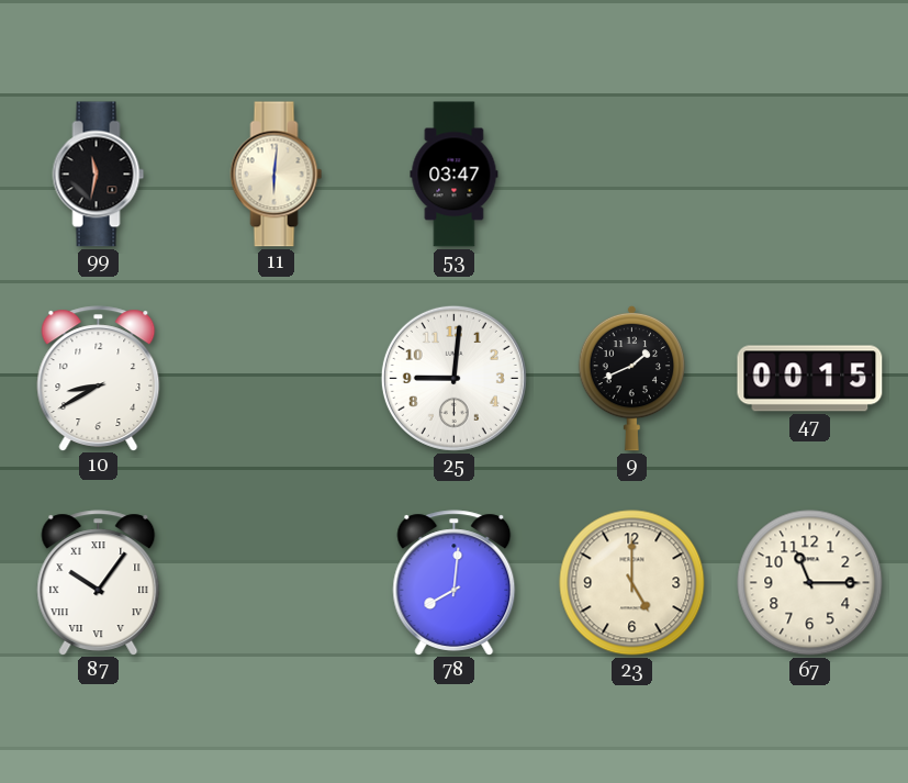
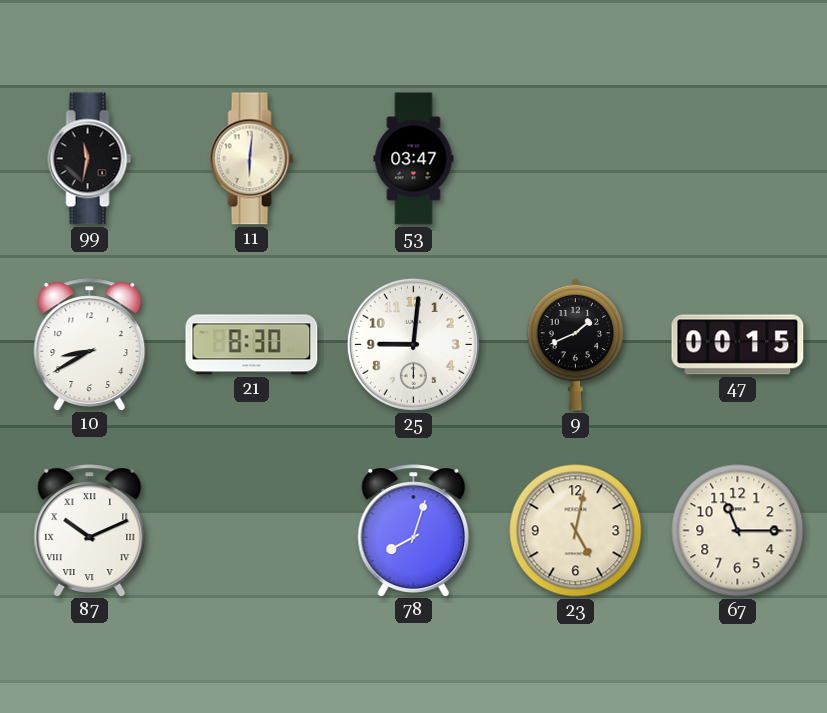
21: none -> 8:30
87: 10:06 -> 10:11
78: 8:01 -> 8:03
23: 5:00 -> 5:02
